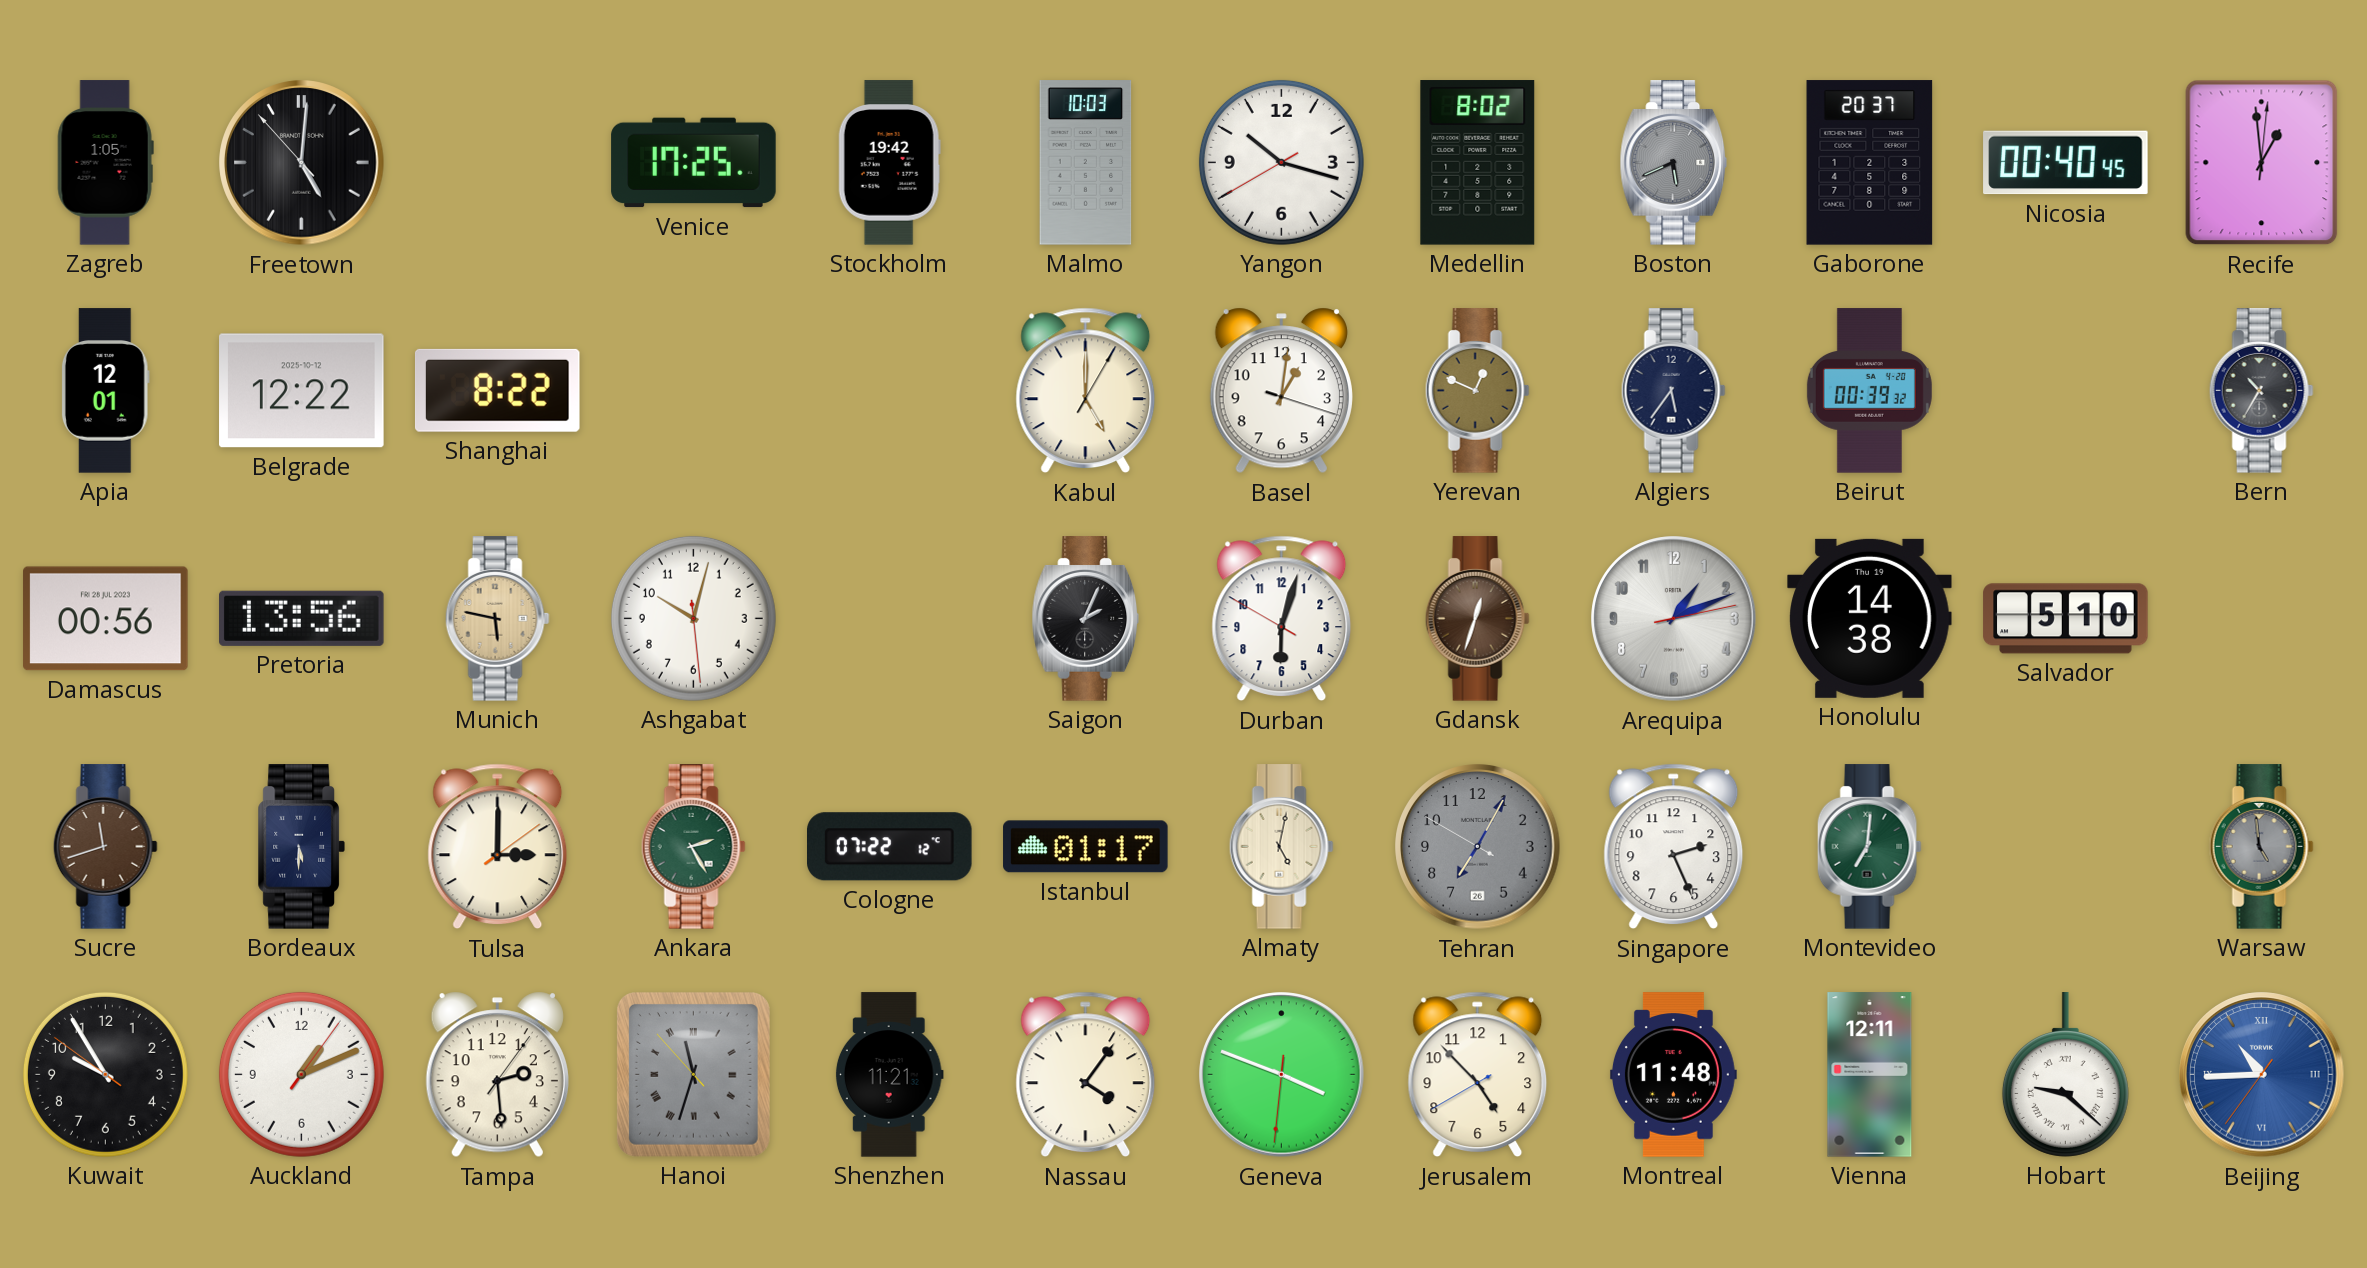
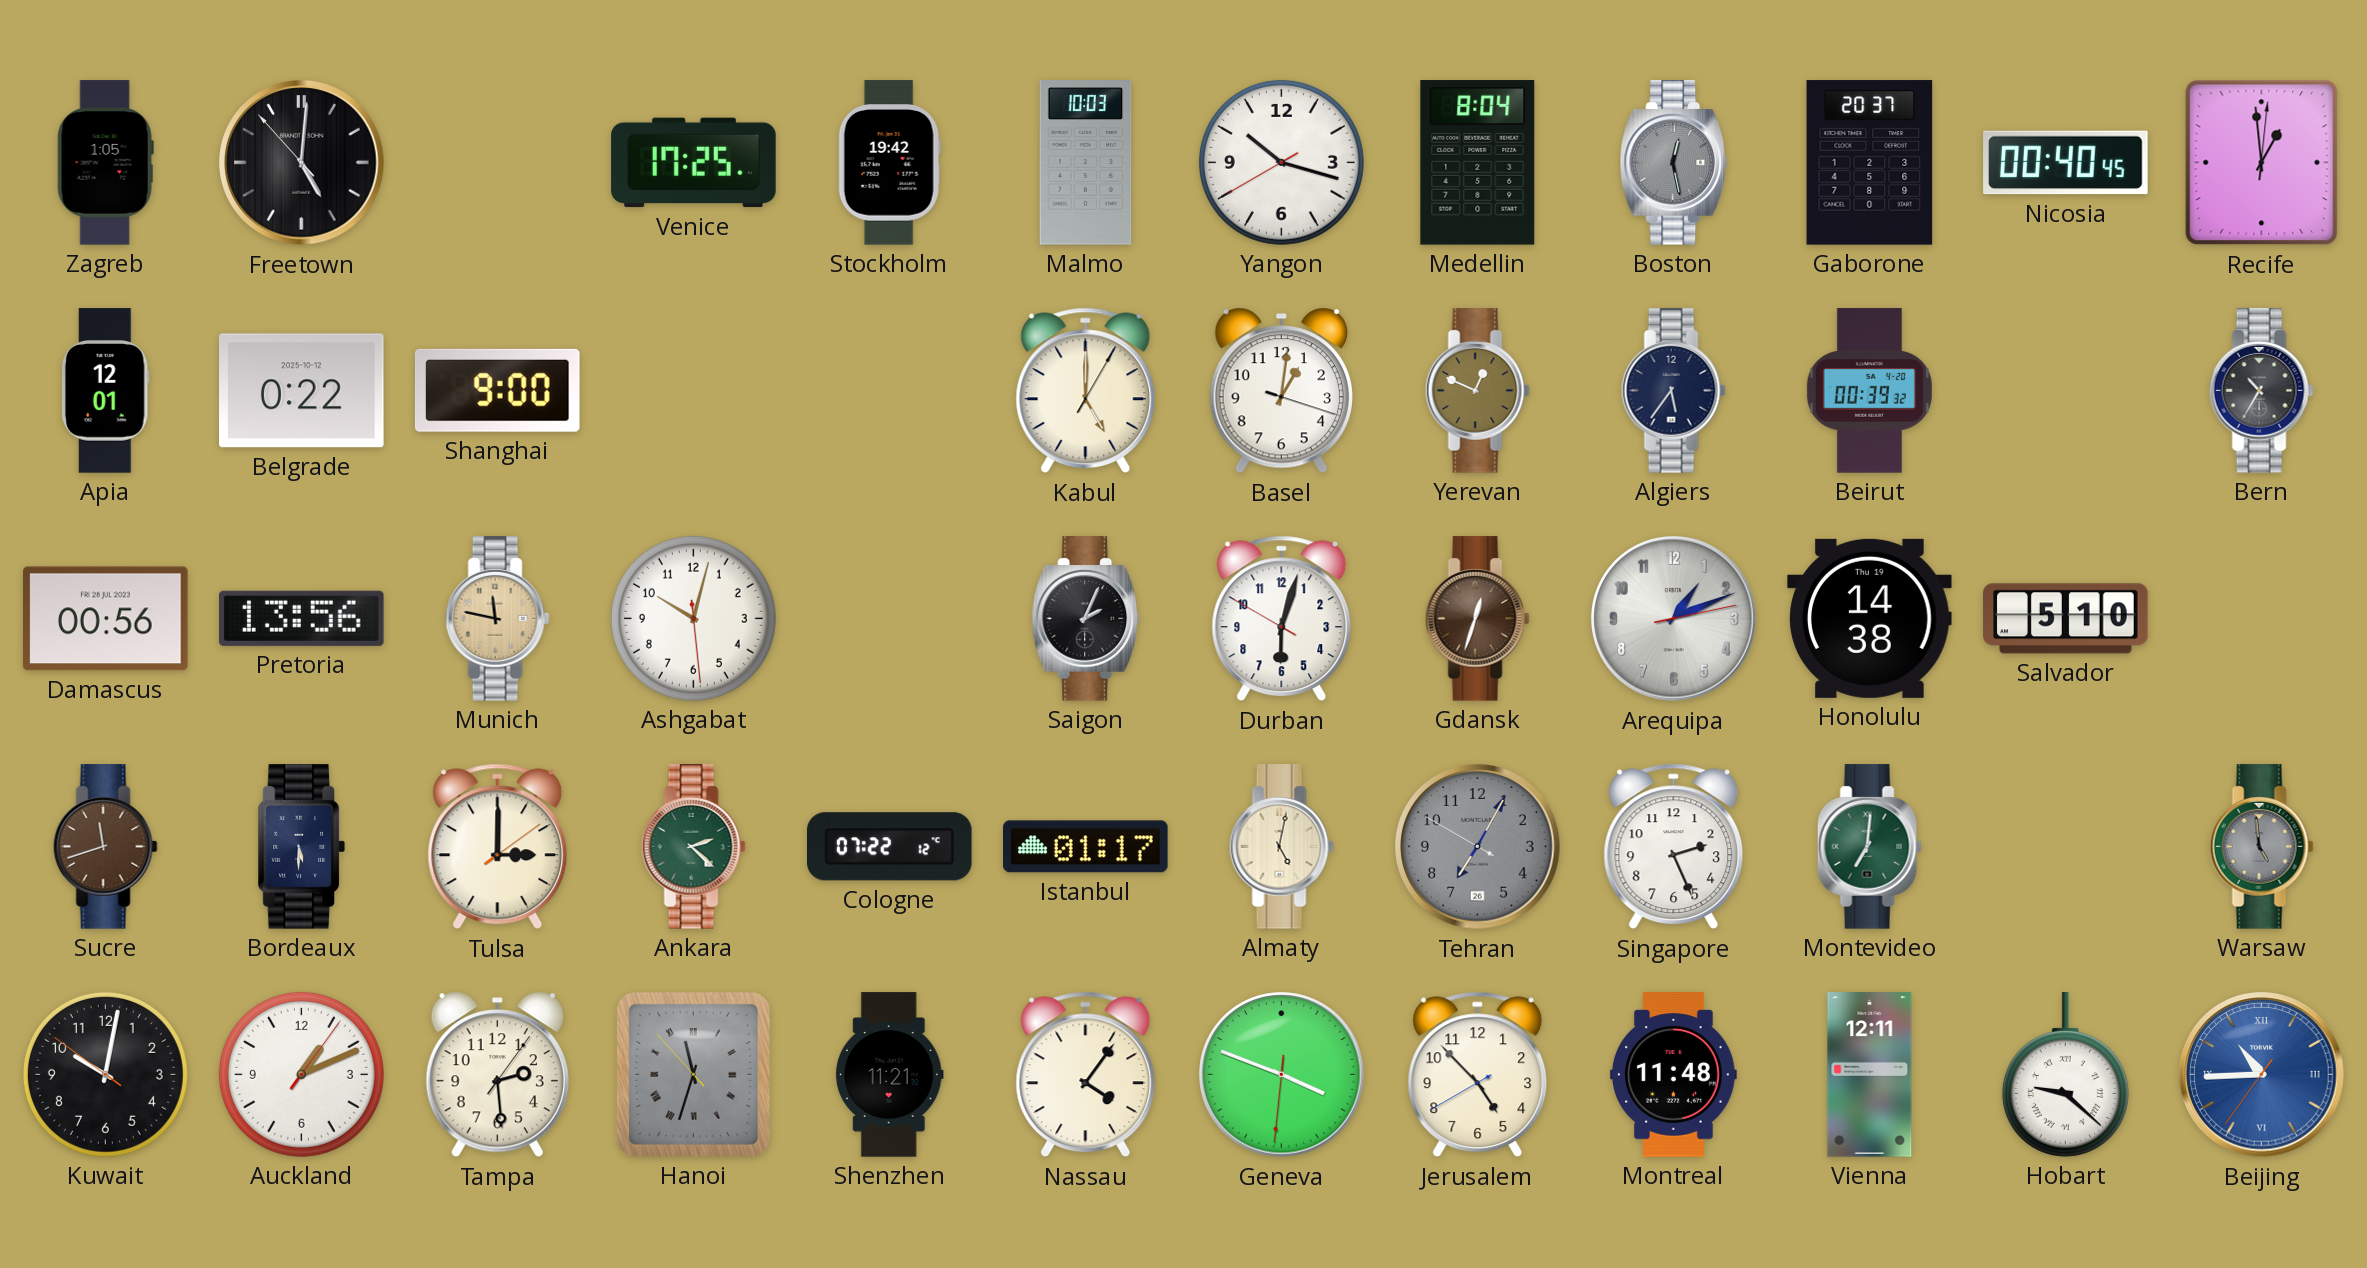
Medellin: 8:02 -> 8:04
Boston: 5:41 -> 12:28
Belgrade: 12:22 -> 0:22
Shanghai: 8:22 -> 9:00
Munich: 5:47 -> 11:47
Ankara: 2:25 -> 2:22
Kuwait: 9:54 -> 10:01
